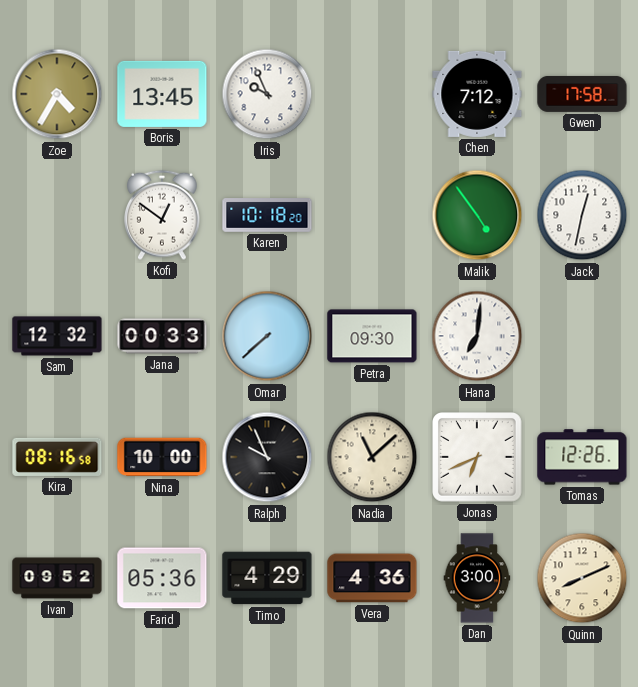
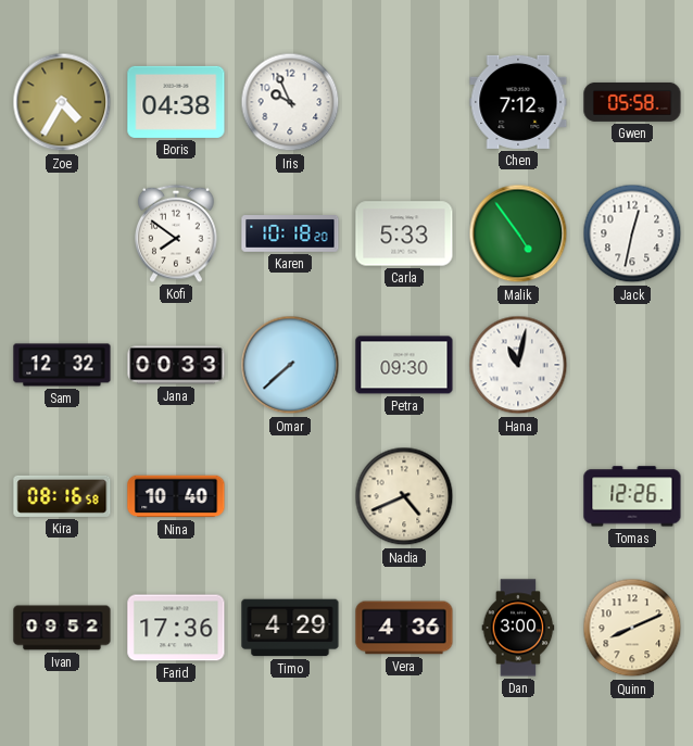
Boris: 13:45 -> 04:38
Gwen: 17:58 -> 05:58
Kofi: 12:51 -> 7:51
Carla: none -> 5:33
Hana: 7:01 -> 11:02
Nina: 10:00 -> 10:40
Ralph: 9:56 -> none
Nadia: 11:08 -> 4:41
Jonas: 6:41 -> none
Farid: 05:36 -> 17:36
